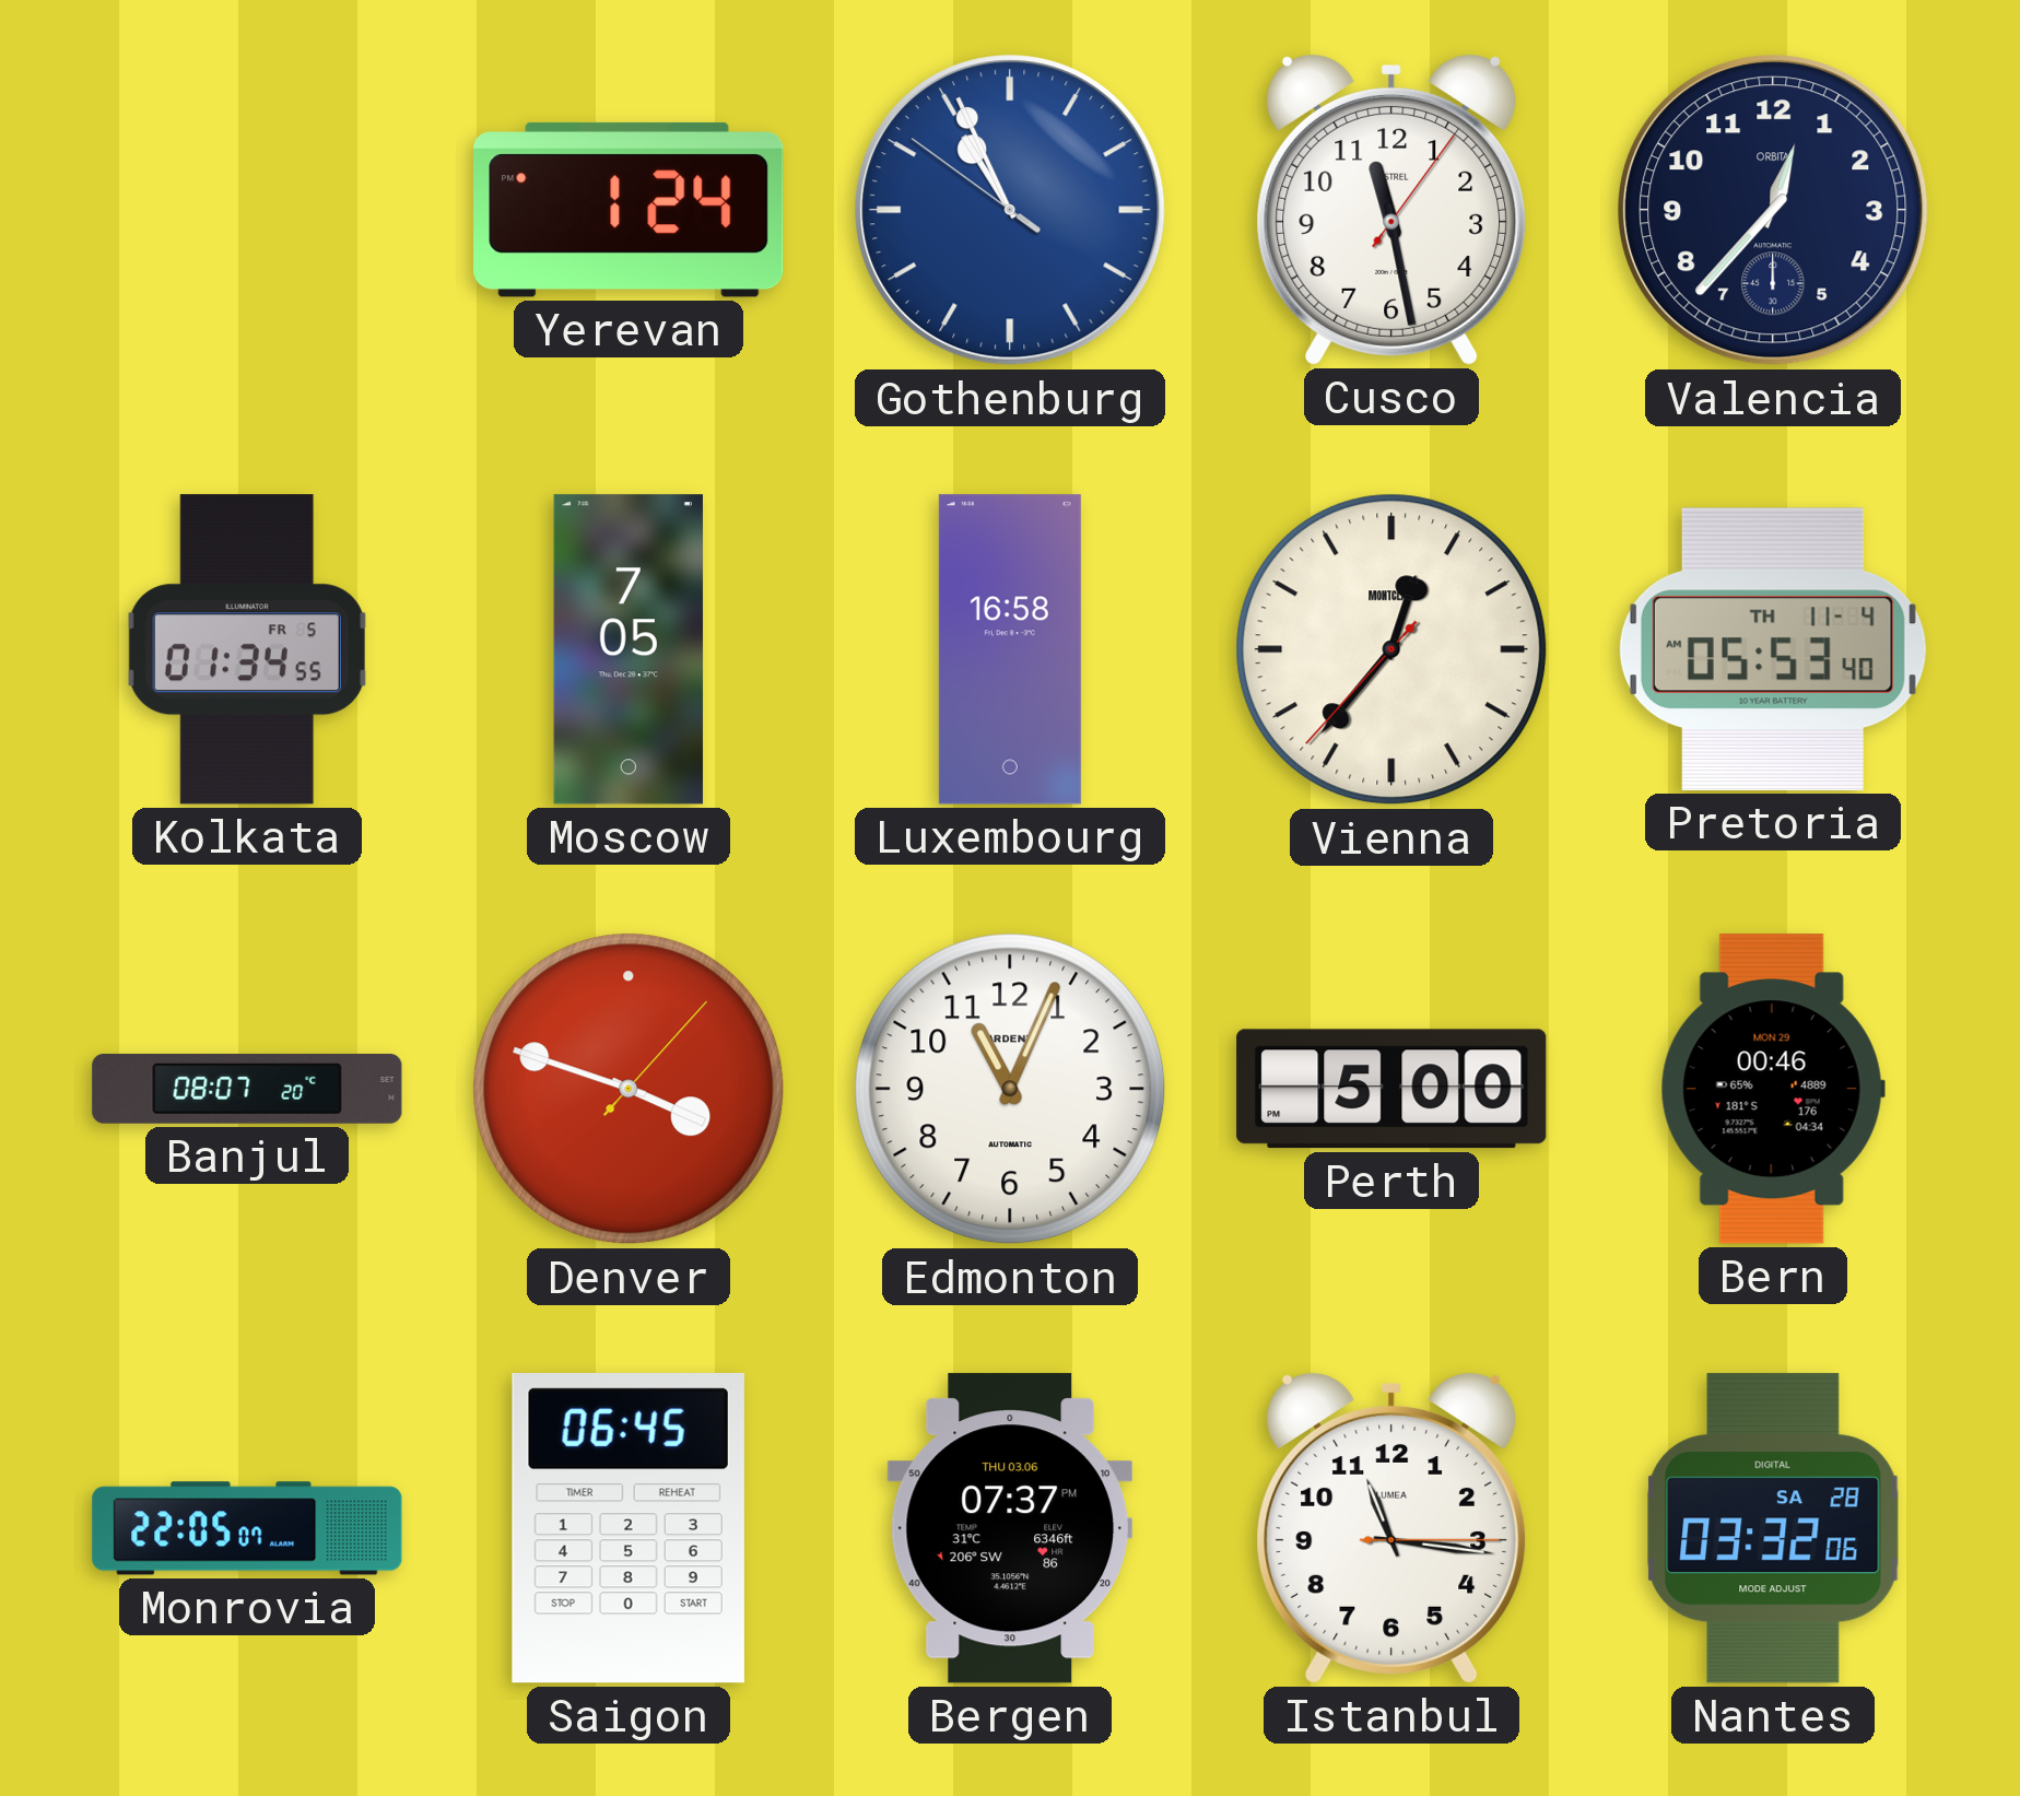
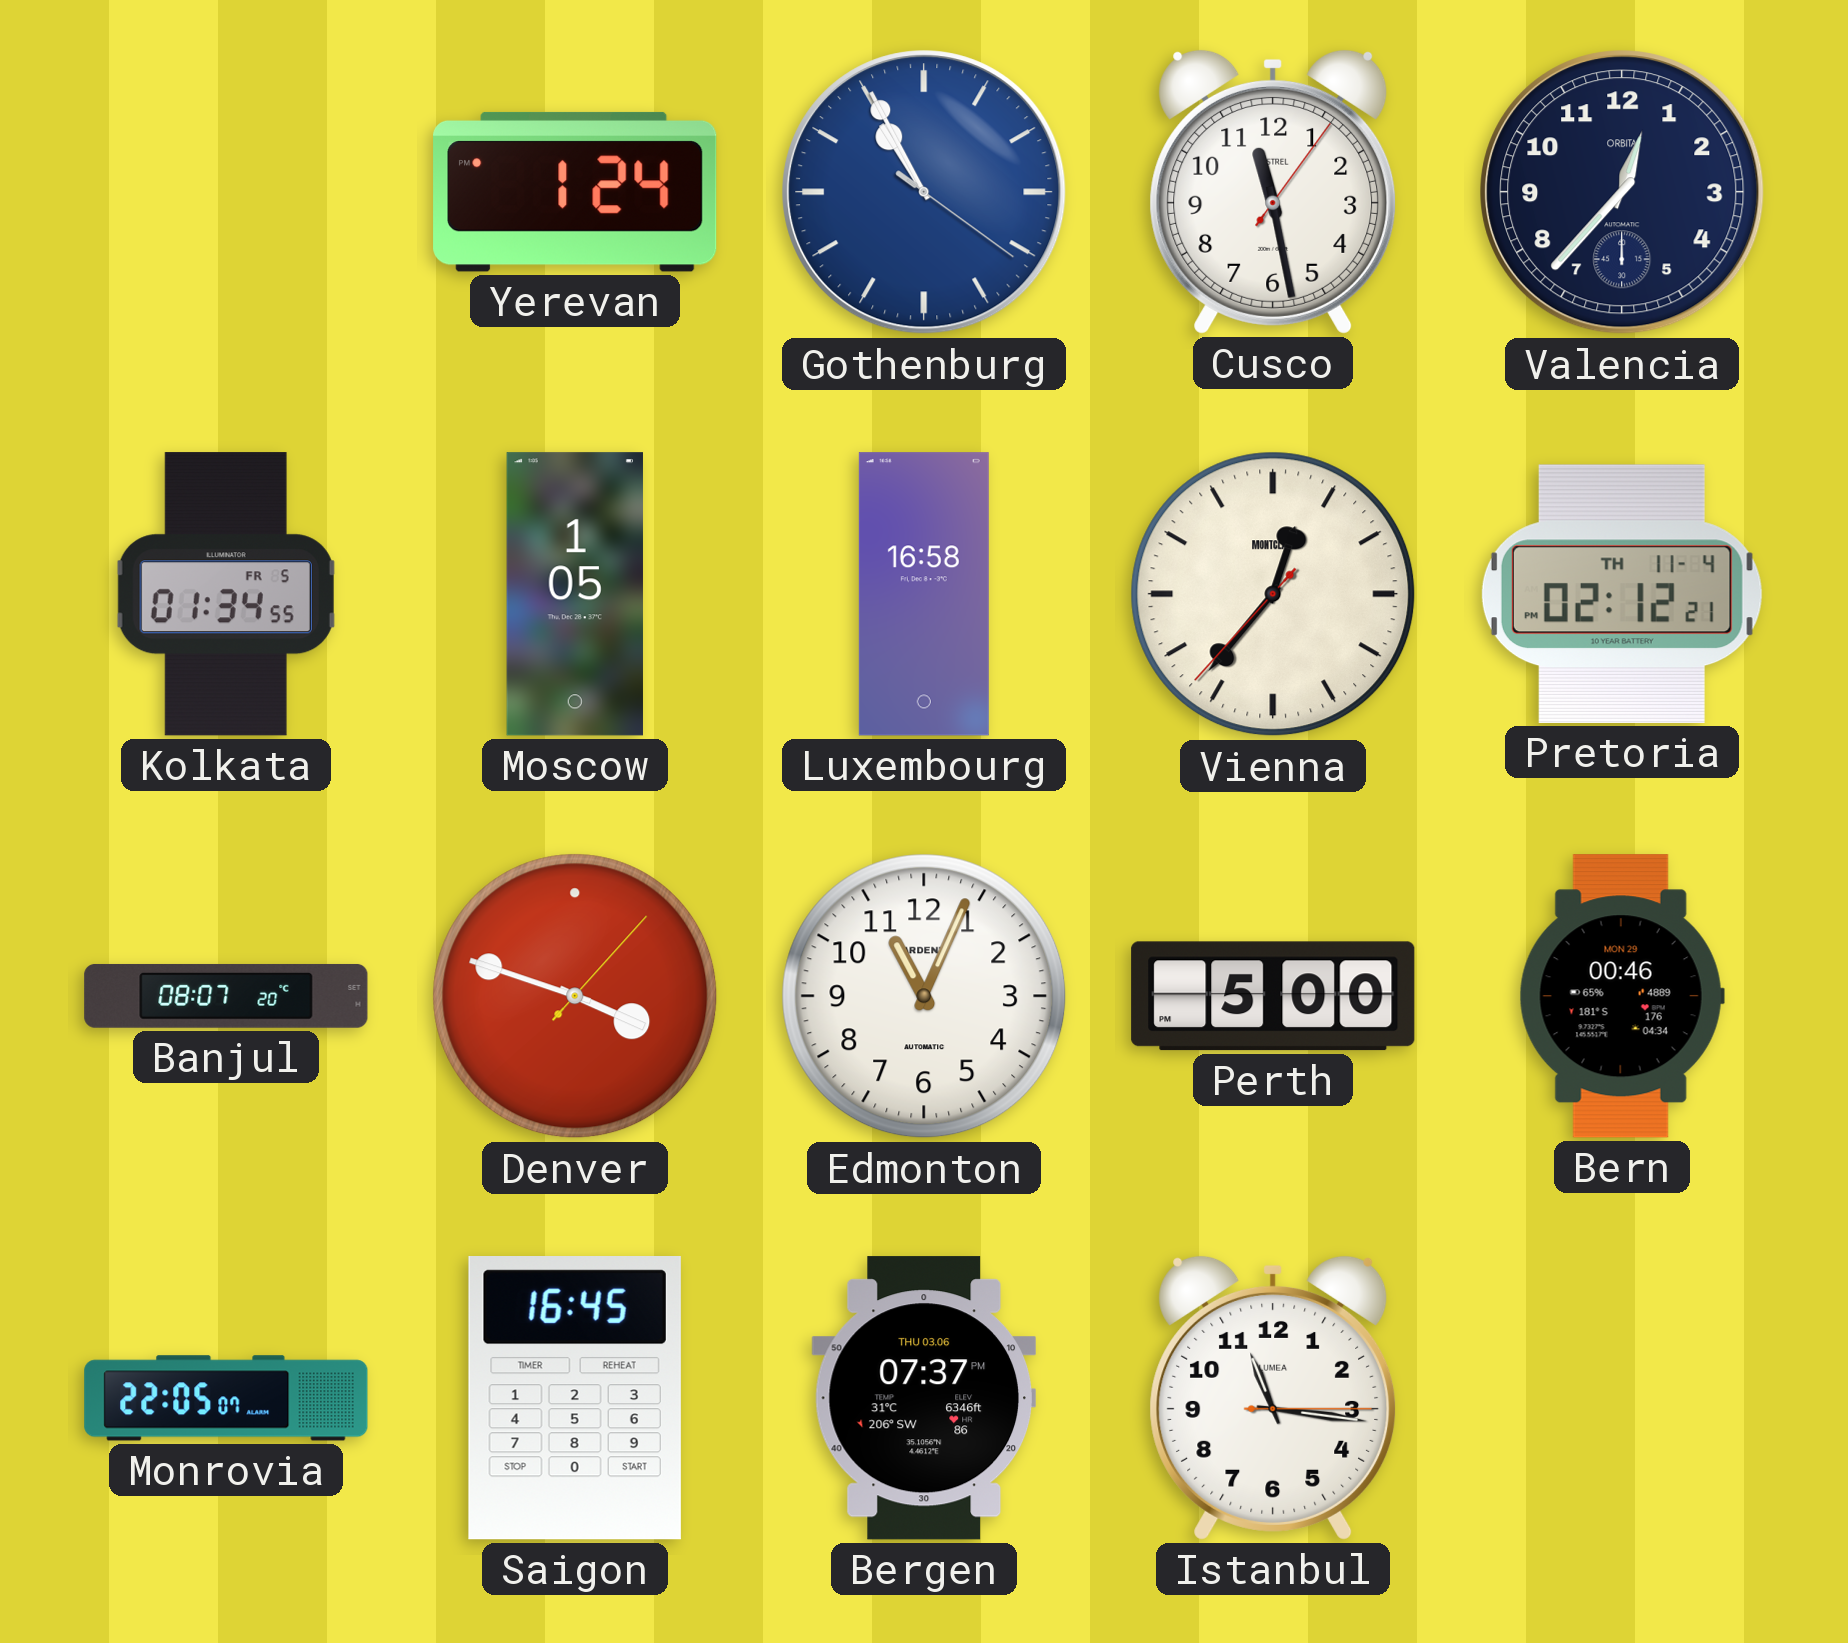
Gothenburg: 10:55:51 -> 10:55:21
Moscow: 7:05 -> 1:05
Pretoria: 05:53 -> 02:12
Saigon: 06:45 -> 16:45
Nantes: 03:32 -> none
